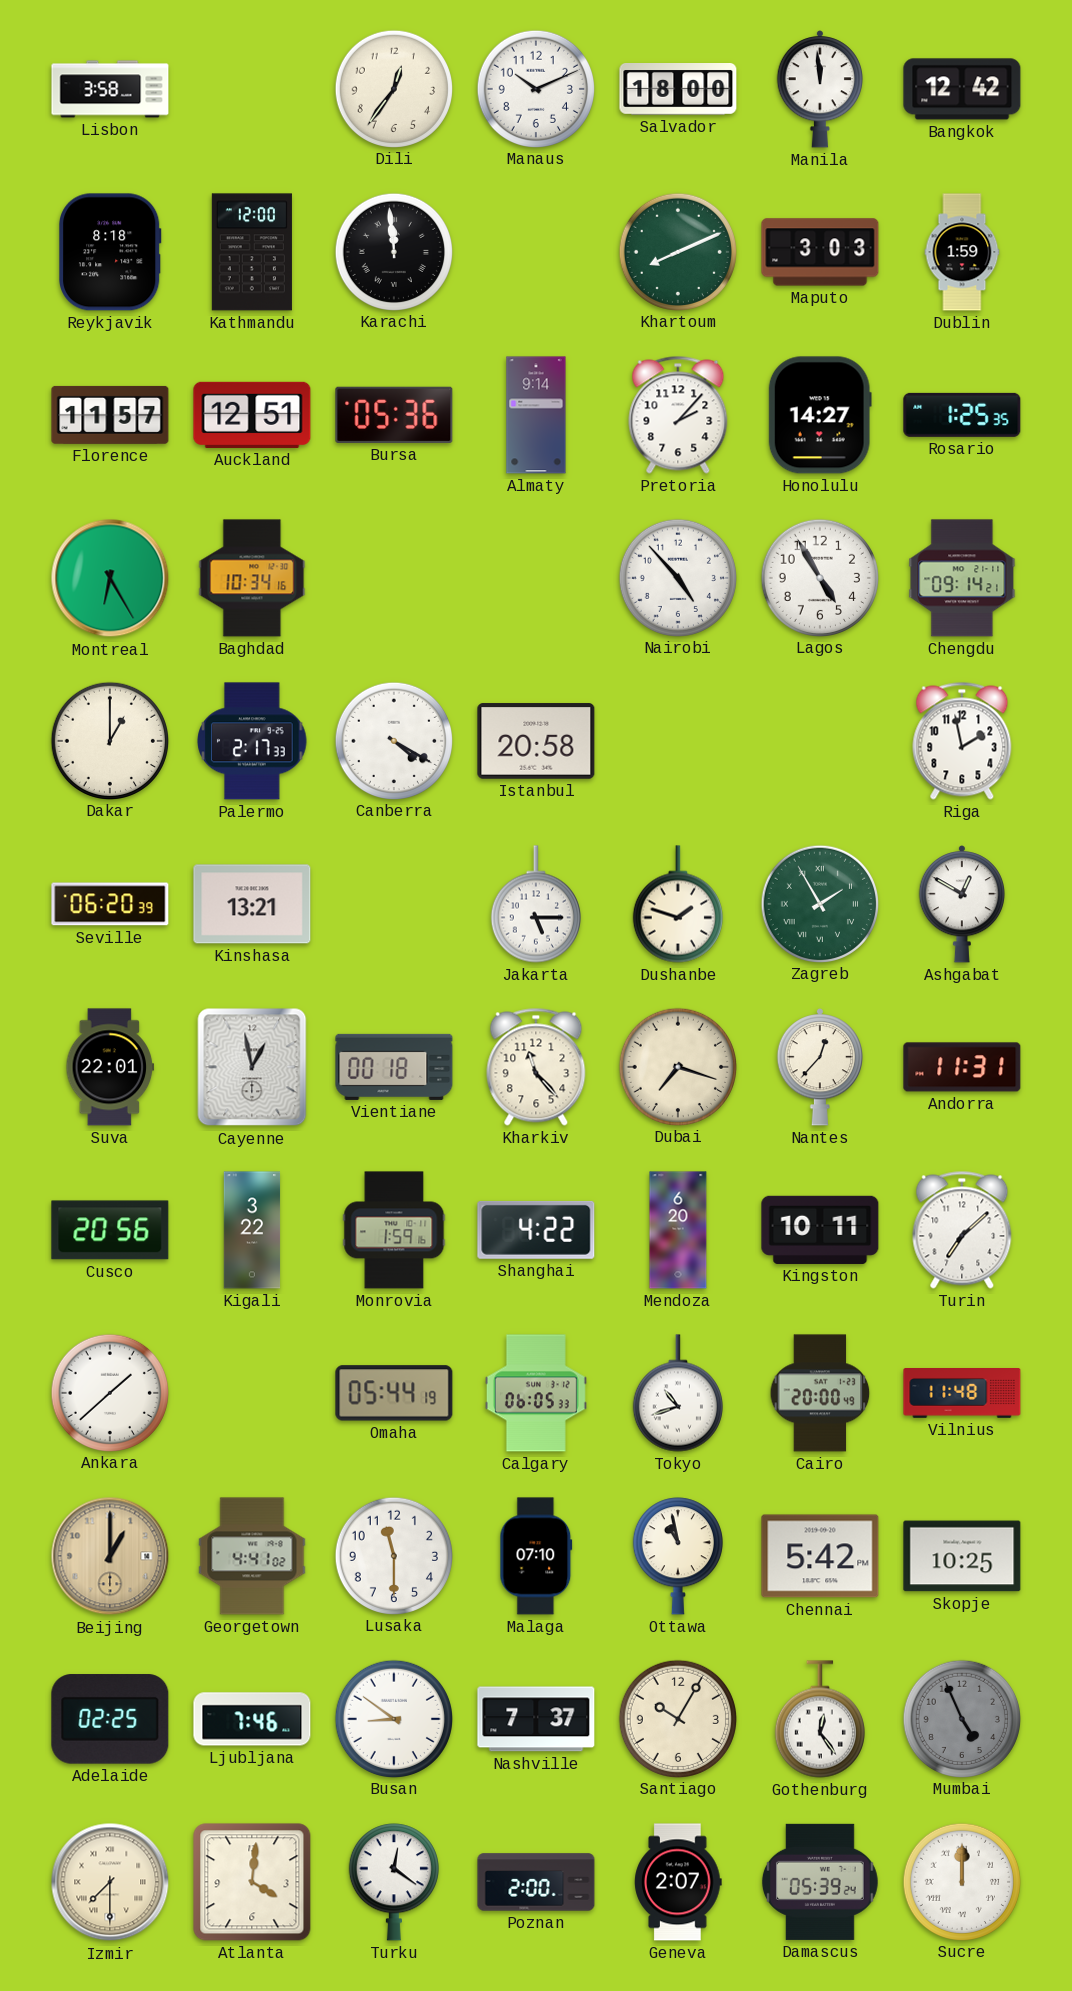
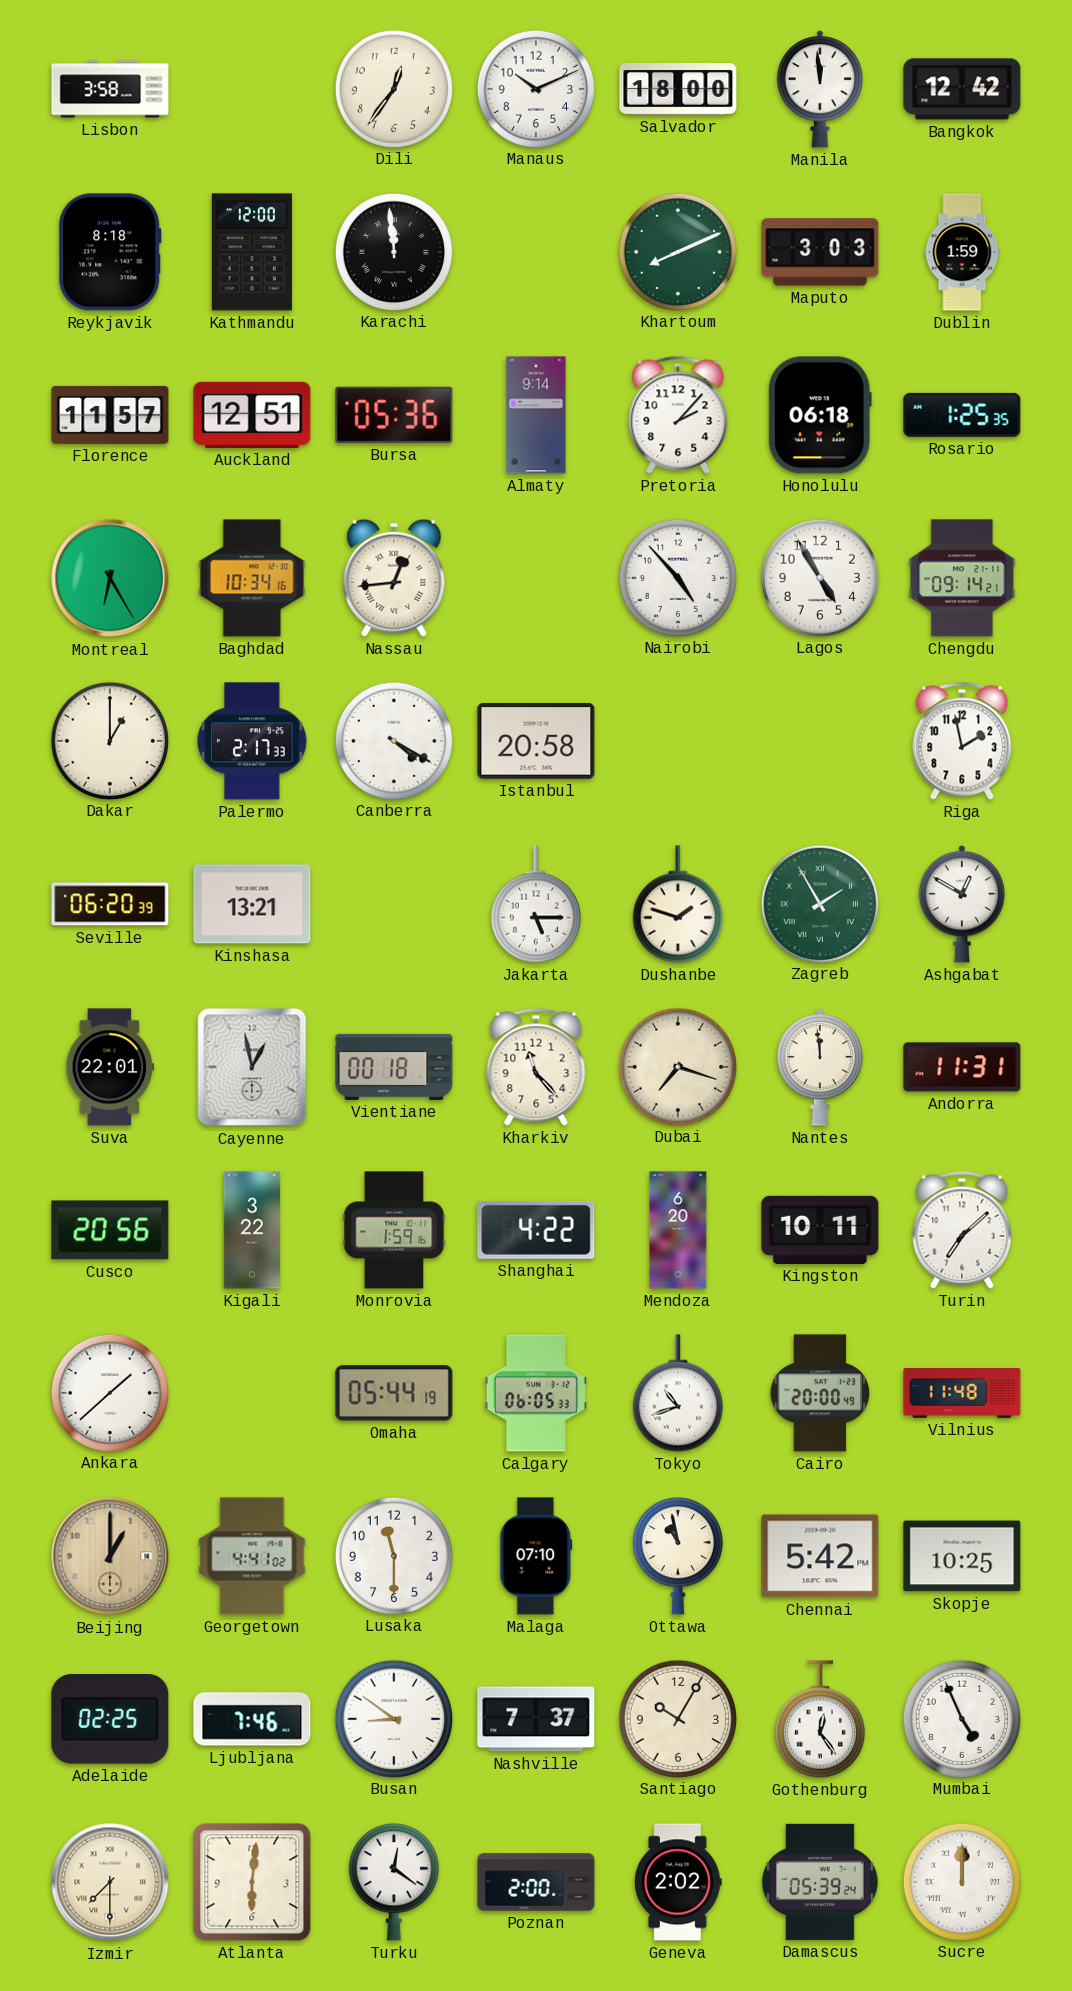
Honolulu: 14:27 -> 06:18
Nassau: none -> 12:44
Nantes: 12:37 -> 11:59
Mumbai dial: grey -> white
Atlanta: 4:01 -> 6:01
Geneva: 2:07 -> 2:02
